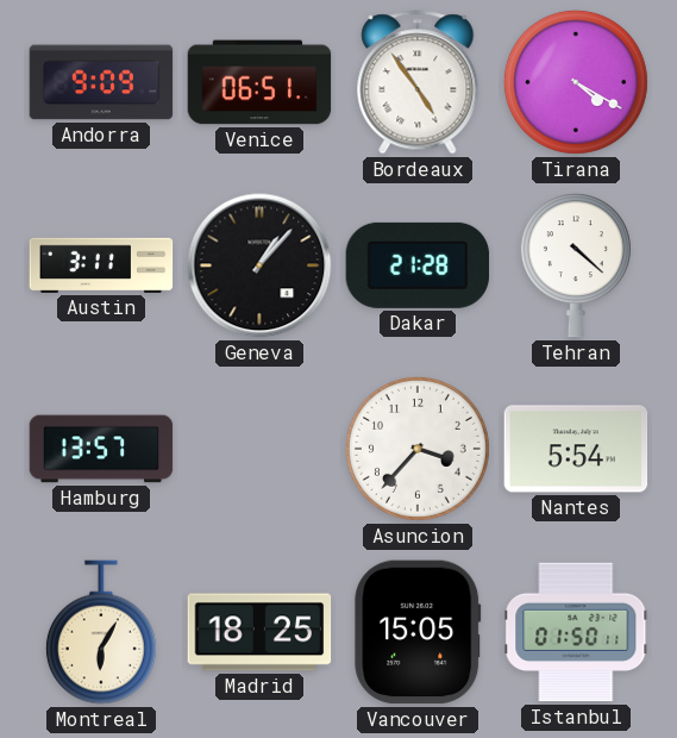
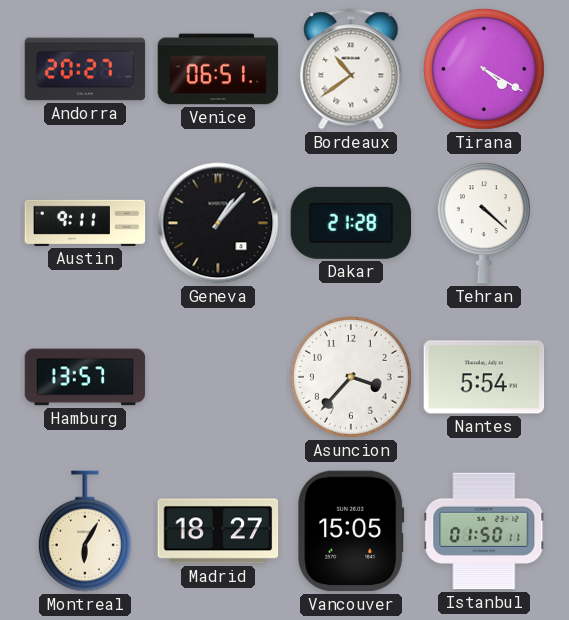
Andorra: 9:09 -> 20:27
Bordeaux: 4:54 -> 10:39
Austin: 3:11 -> 9:11
Madrid: 18:25 -> 18:27
